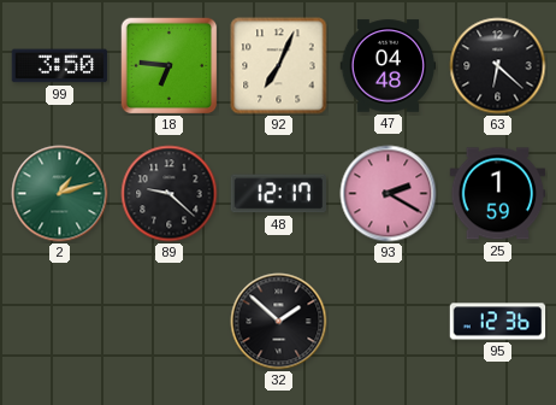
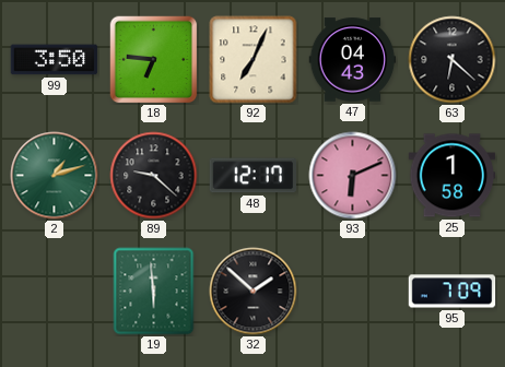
47: 04:48 -> 04:43
93: 2:20 -> 6:11
25: 1:59 -> 1:58
19: none -> 5:59
95: 12:36 -> 7:09
